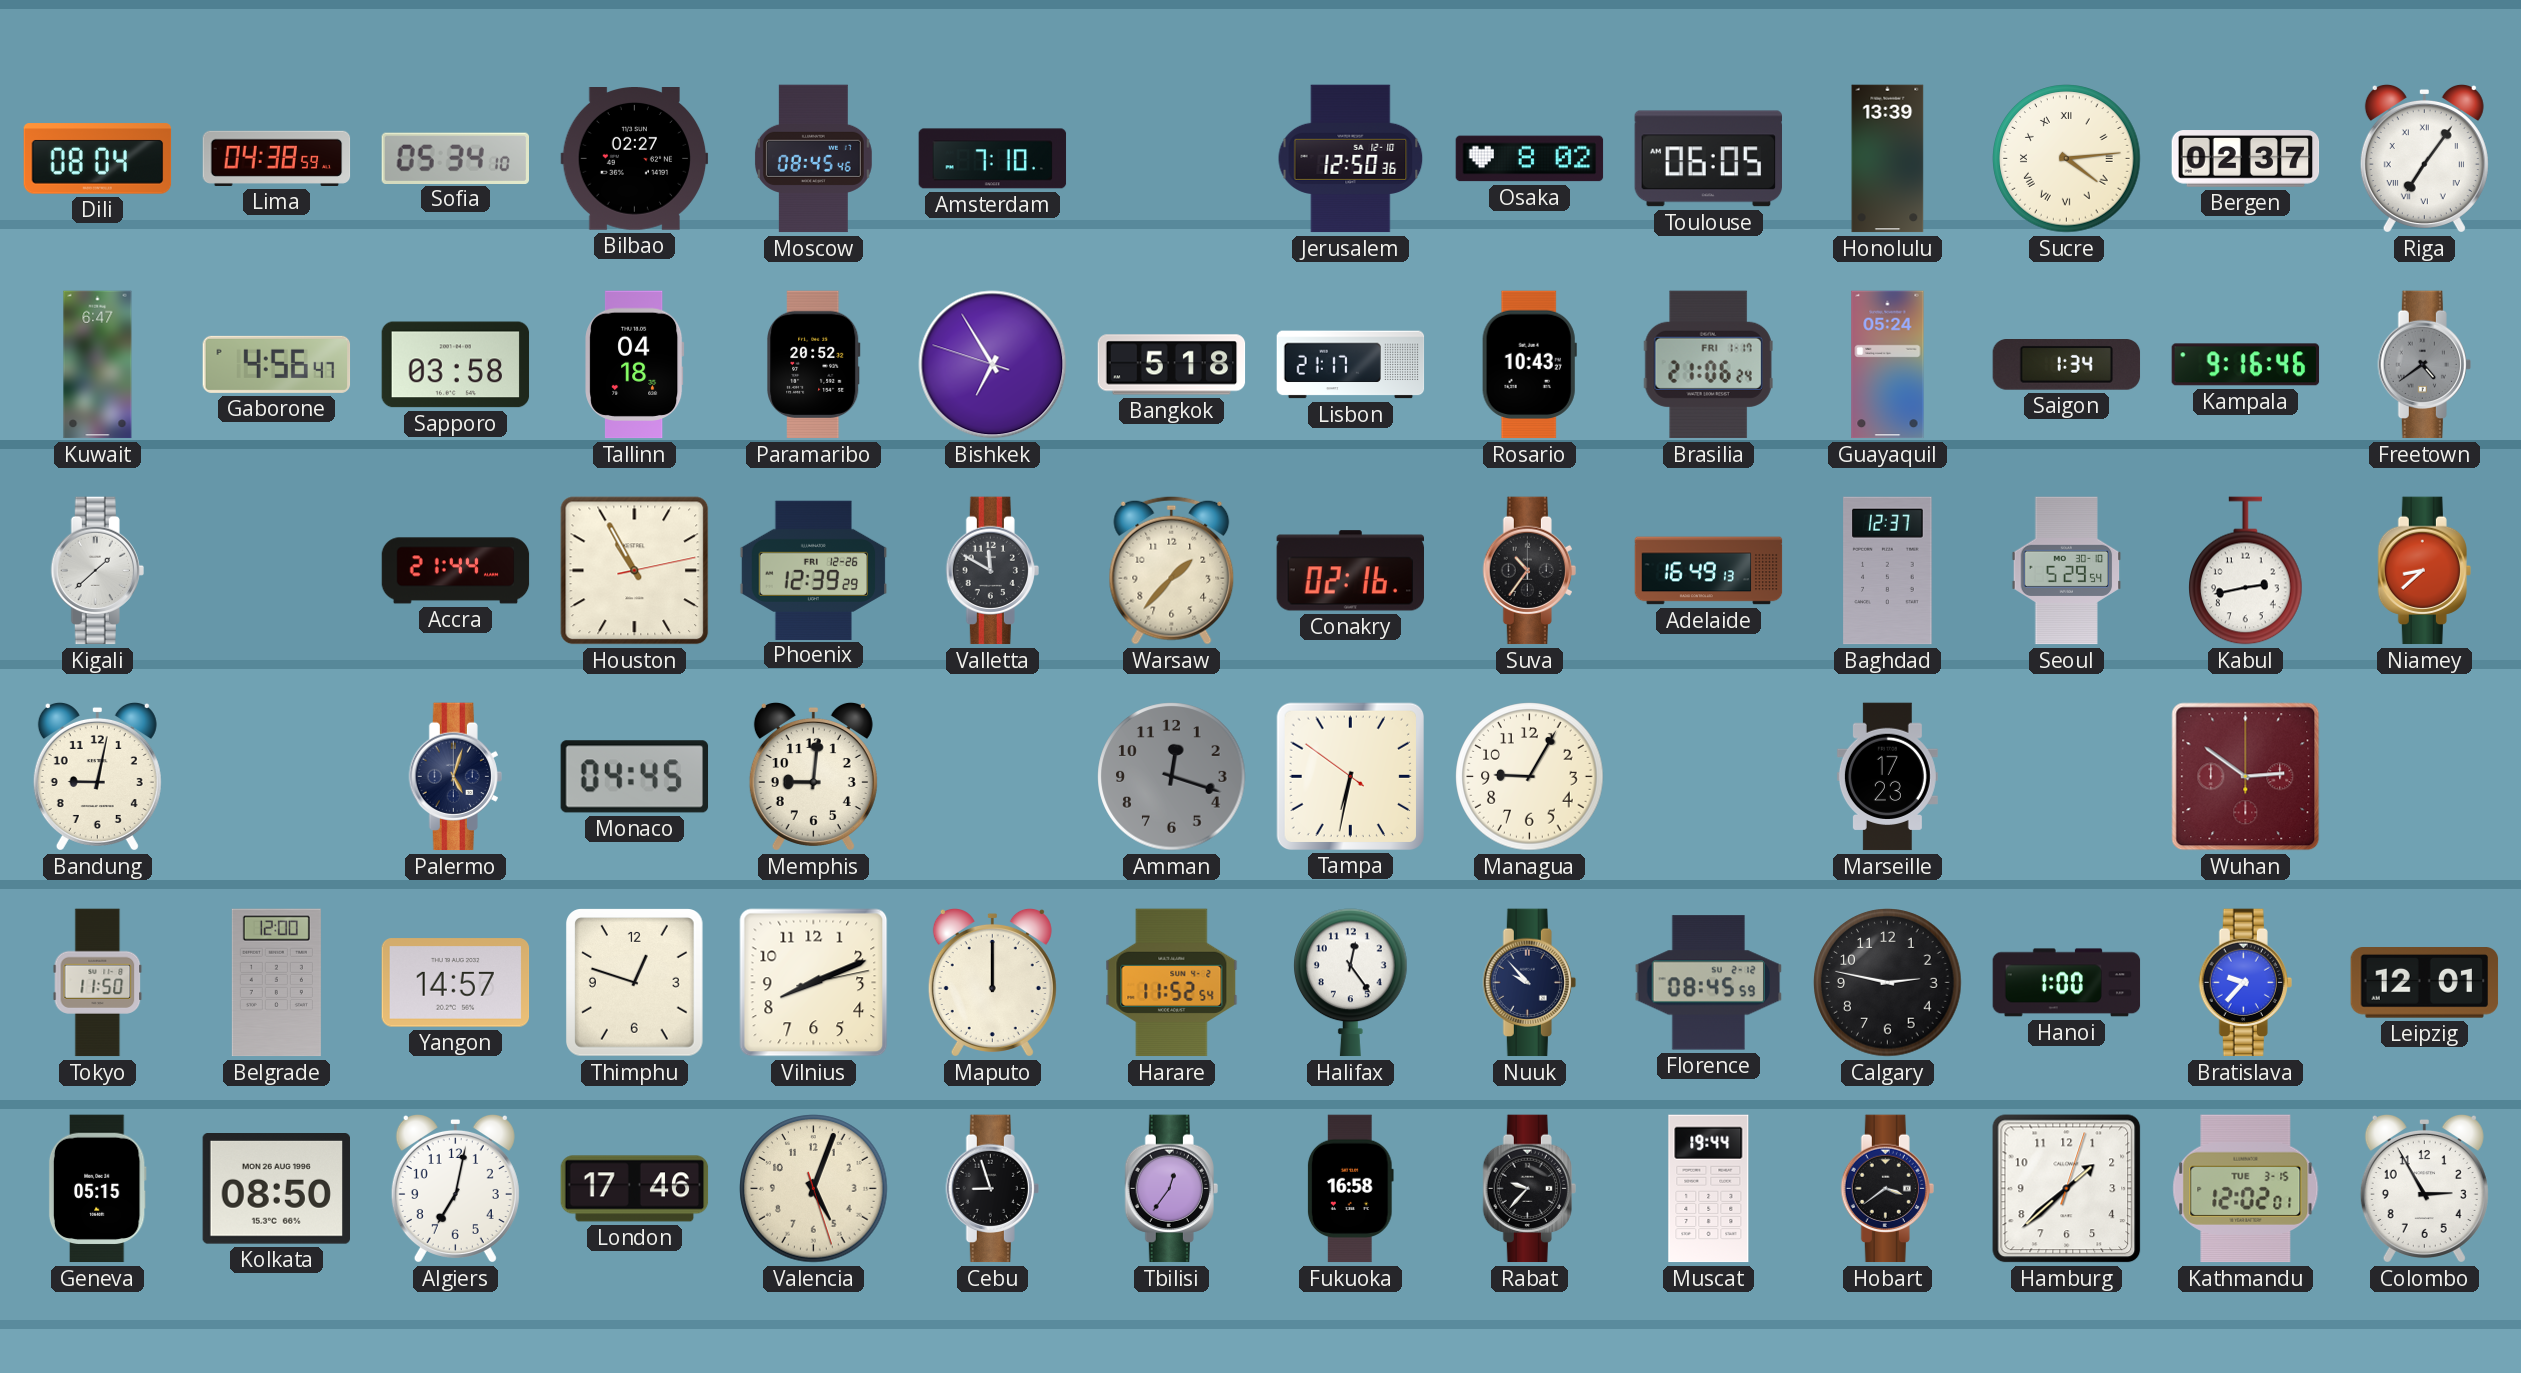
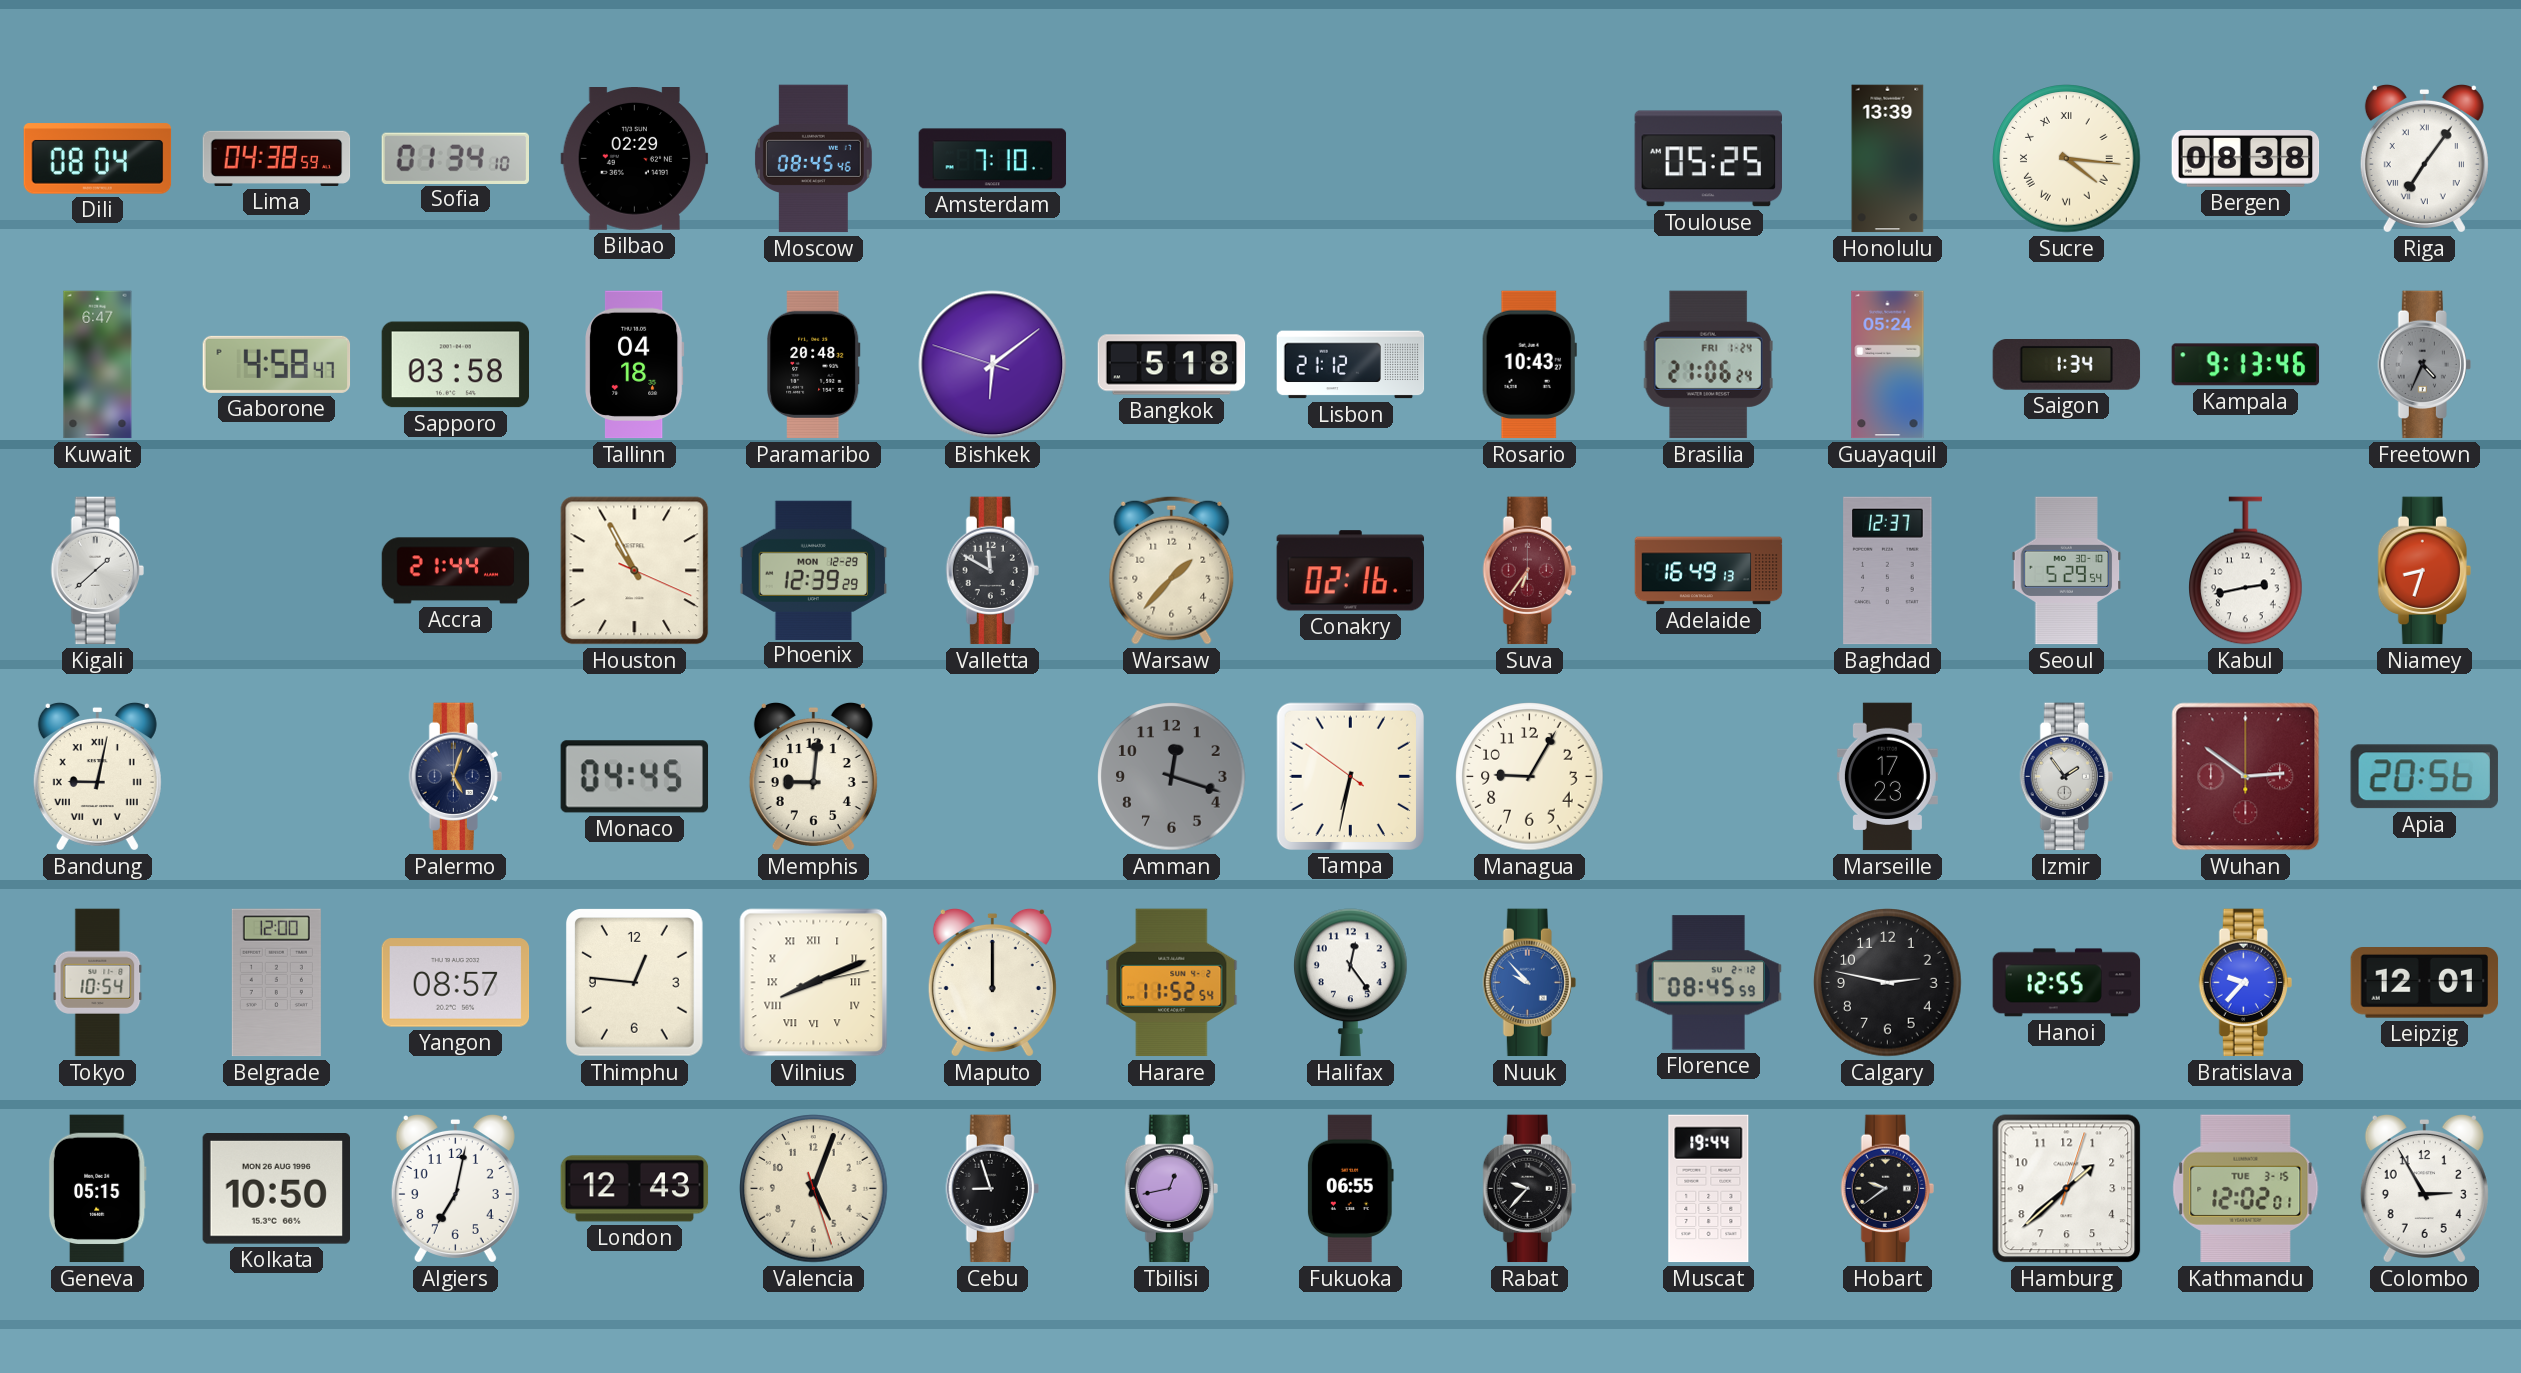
Sofia: 05:34 -> 01:34
Bilbao: 02:27 -> 02:29
Jerusalem: 12:50 -> none
Osaka: 8:02 -> none
Toulouse: 06:05 -> 05:25
Sucre: 4:14 -> 4:16
Bergen: 02:37 -> 08:38
Gaborone: 4:56 -> 4:58
Paramaribo: 20:52 -> 20:48
Bishkek: 6:54 -> 6:08
Lisbon: 21:17 -> 21:12
Brasilia date: FRI 1-17 -> FRI 1-24
Kampala: 9:16 -> 9:13
Freetown: 4:39 -> 4:34
Houston: 10:55:13 -> 10:55:19
Phoenix date: FRI 12-26 -> MON 12-29
Suva: 10:36 -> 6:36
Suva dial: black -> burgundy
Niamey: 8:38 -> 8:33
Bandung numerals: Arabic -> Roman
Izmir: none -> 1:54
Apia: none -> 20:56
Tokyo: 11:50 -> 10:54
Yangon: 14:57 -> 08:57
Thimphu: 12:48 -> 12:46
Vilnius numerals: Arabic -> Roman
Nuuk dial: navy -> blue
Hanoi: 1:00 -> 12:55
Kolkata: 08:50 -> 10:50
London: 17:46 -> 12:43
Tbilisi: 12:36 -> 12:43
Fukuoka: 16:58 -> 06:55
Hobart: 3:39 -> 9:39
